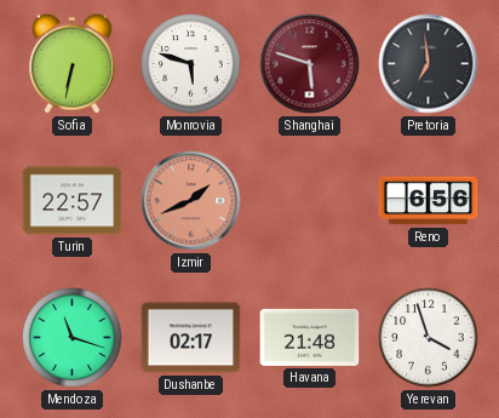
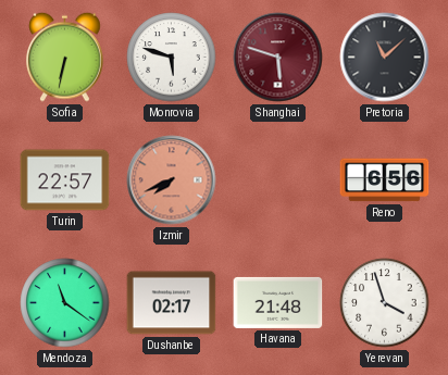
Pretoria: 6:59 -> 11:08
Izmir: 1:41 -> 7:41
Mendoza: 11:18 -> 11:21
